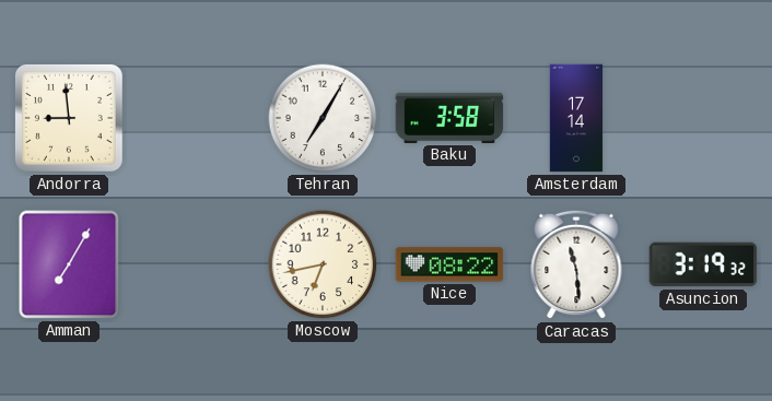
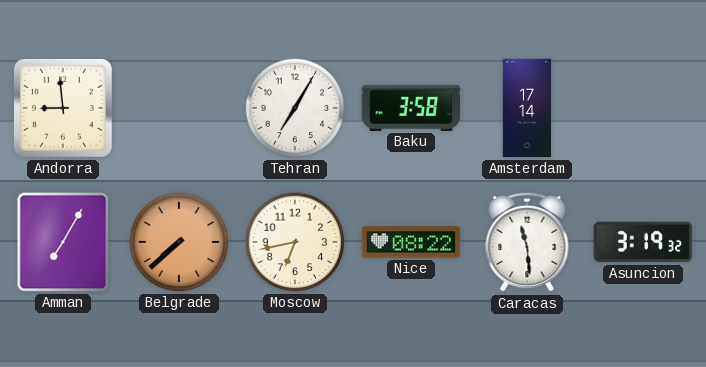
Belgrade: none -> 7:38
